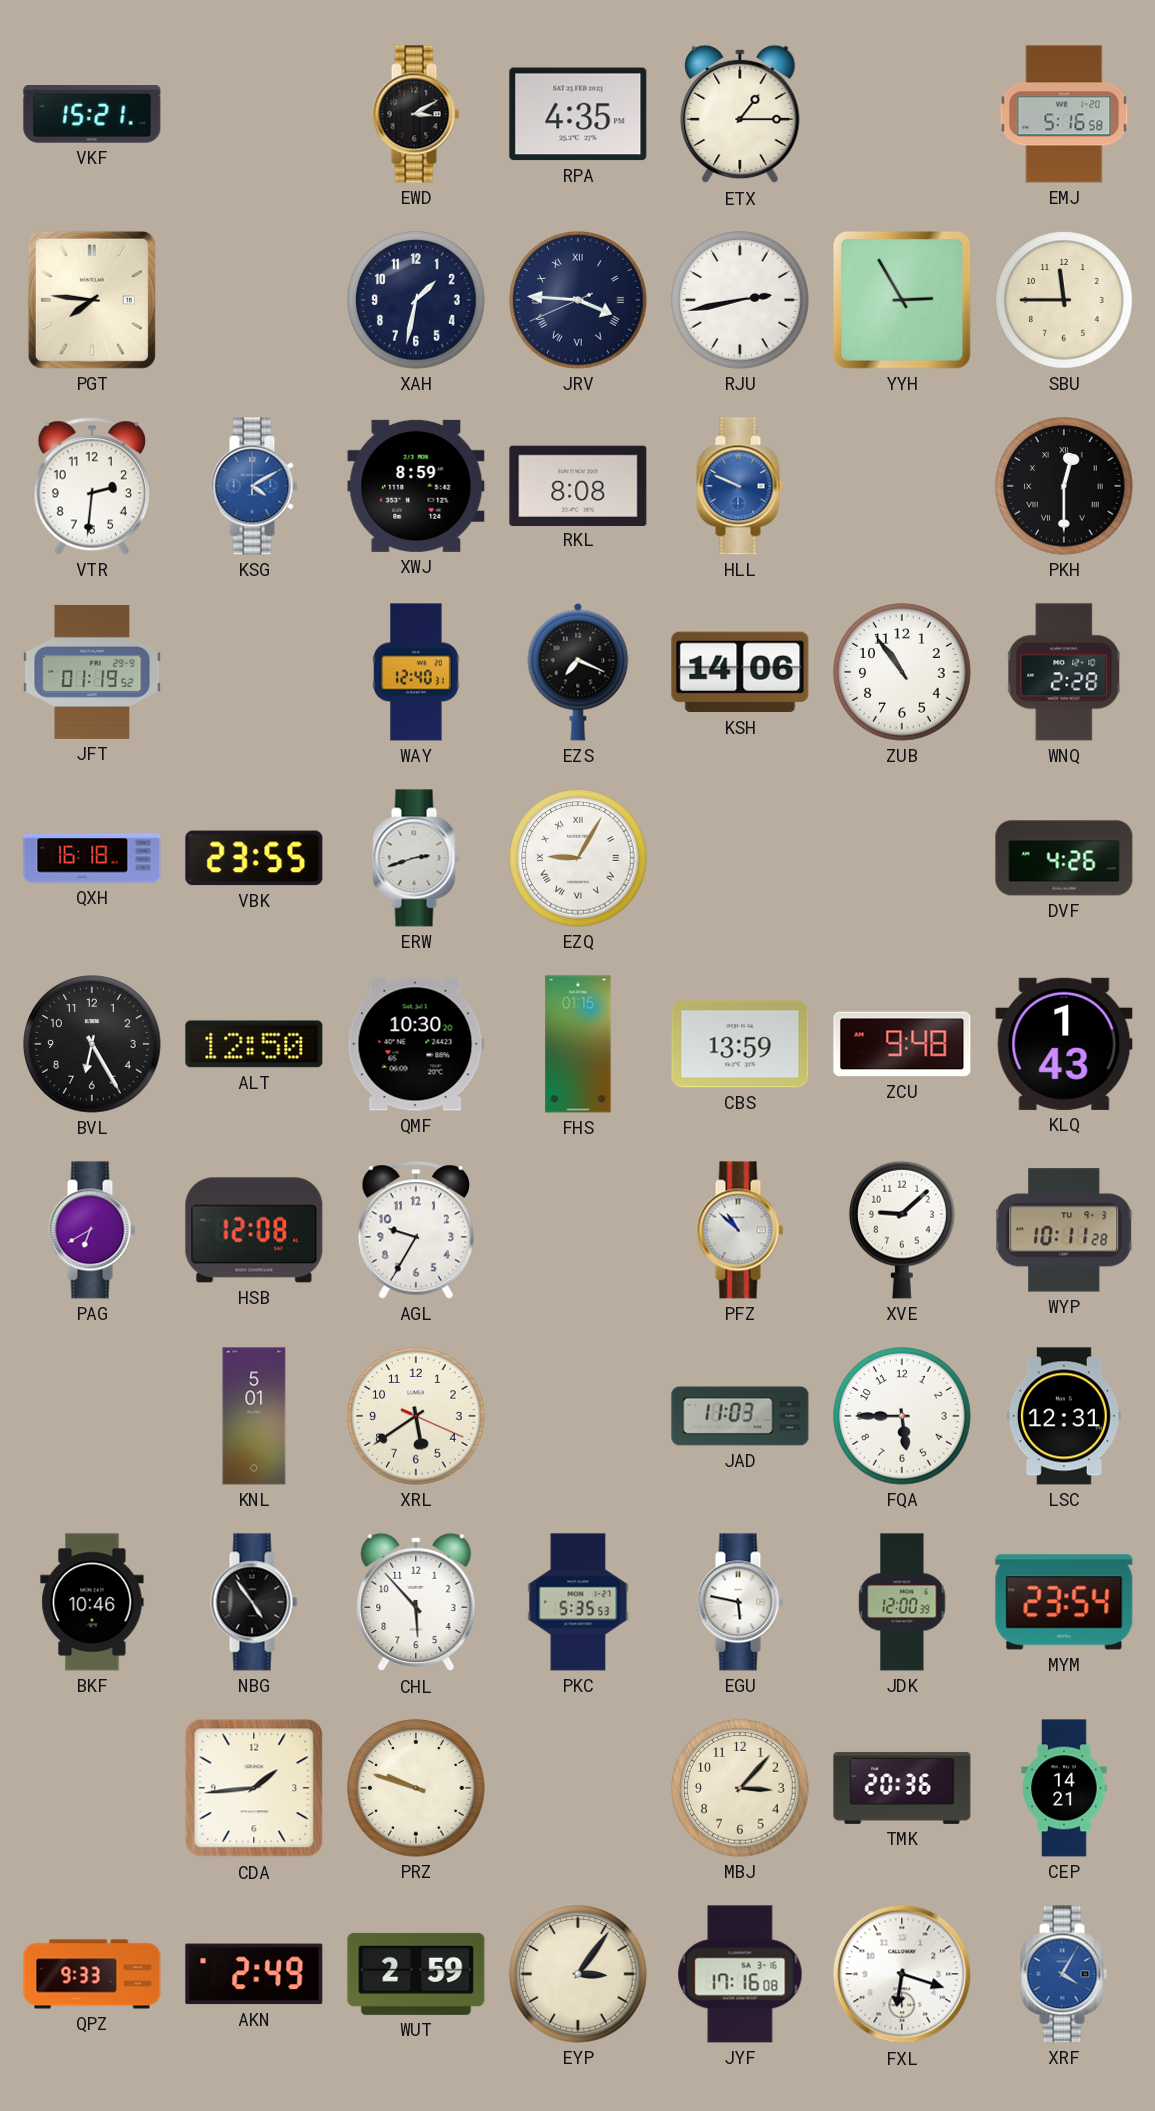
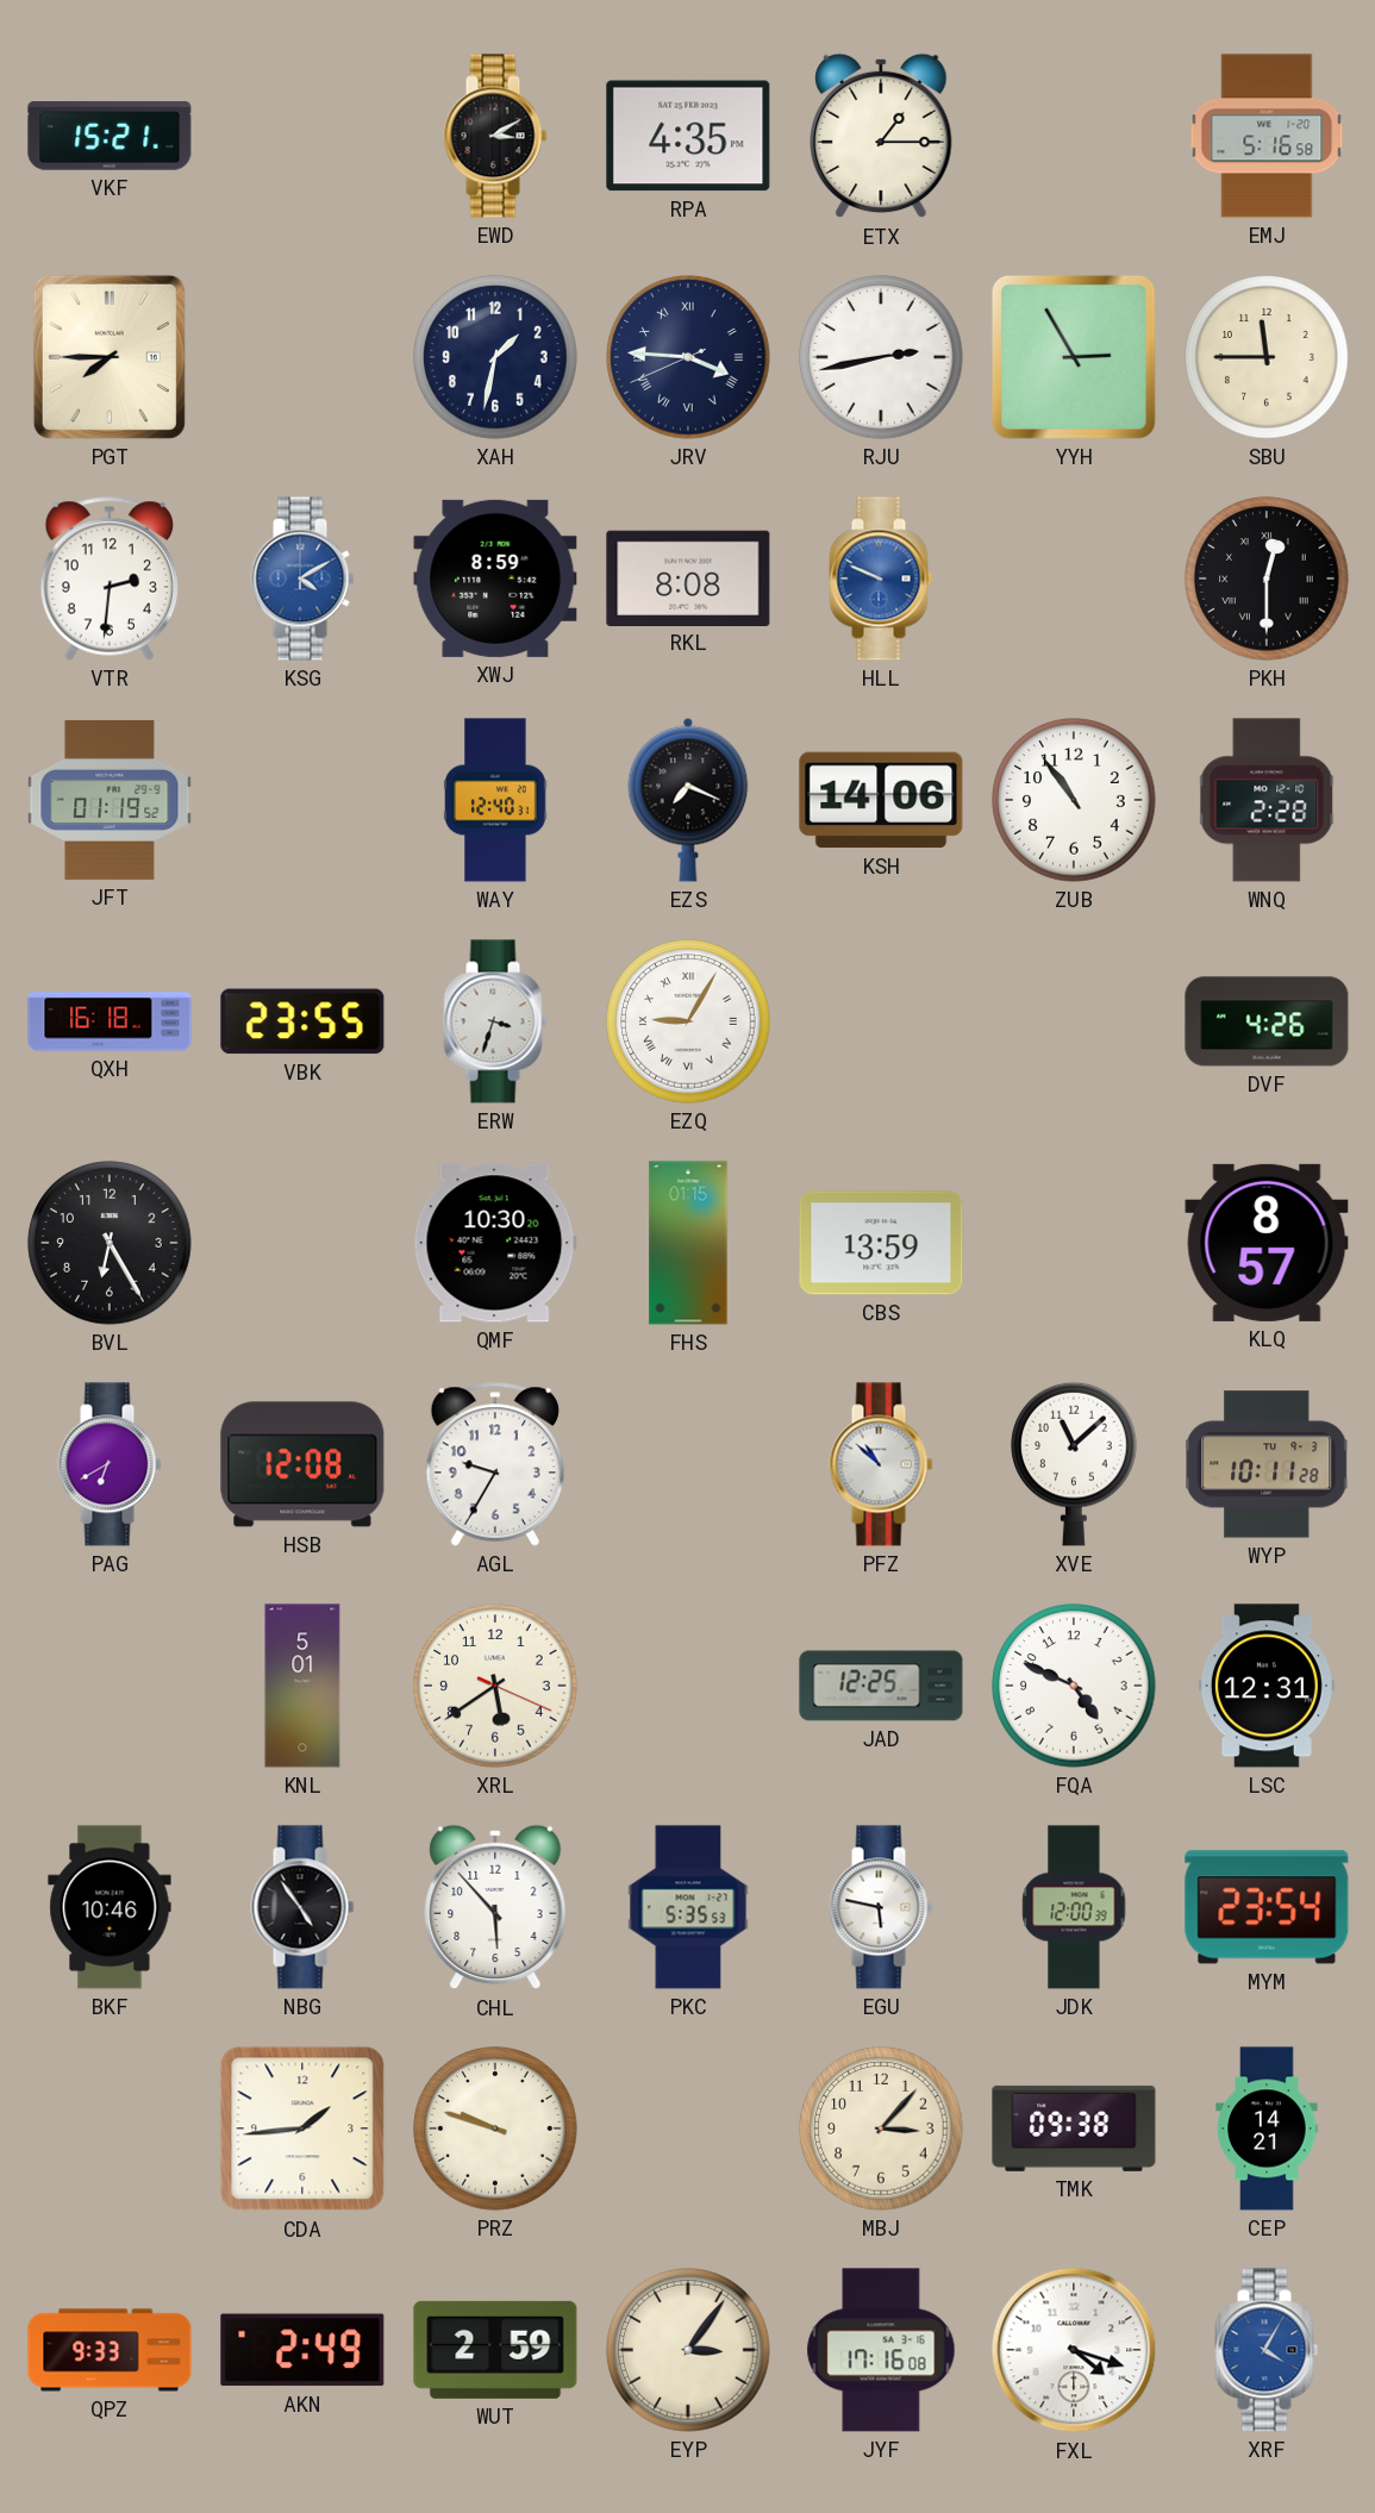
PGT: 7:46 -> 7:45
ERW: 2:42 -> 3:33
ALT: 12:50 -> none
ZCU: 9:48 -> none
KLQ: 1:43 -> 8:57
XVE: 9:08 -> 11:08
JAD: 11:03 -> 12:25
FQA: 5:45 -> 4:49
TMK: 20:36 -> 09:38
FXL: 6:18 -> 4:18
